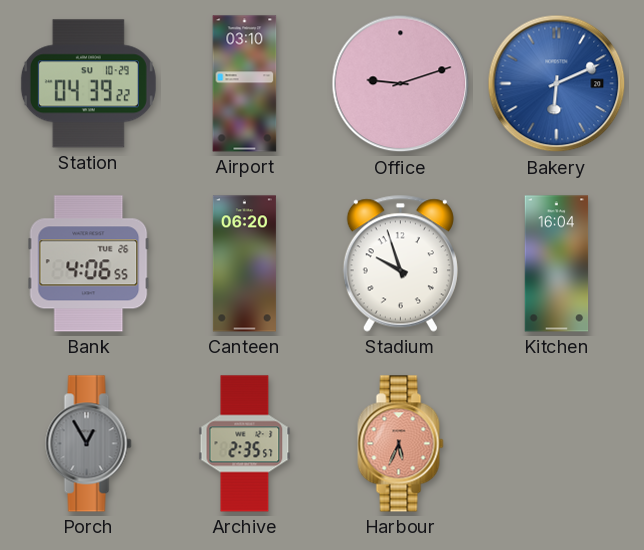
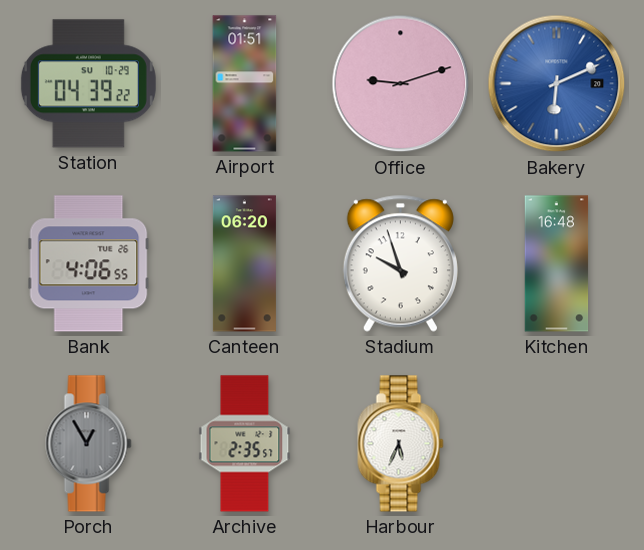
Airport: 03:10 -> 01:51
Kitchen: 16:04 -> 16:48
Harbour dial: salmon -> white
